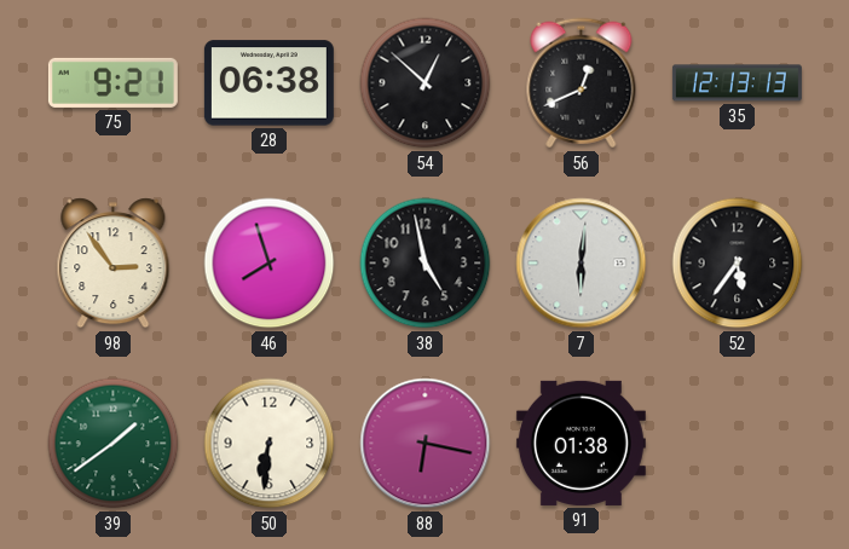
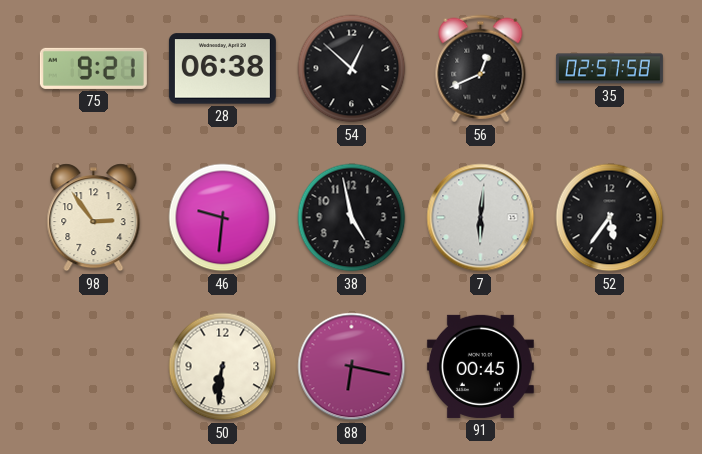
35: 12:13 -> 02:57
46: 7:57 -> 9:31
39: 1:39 -> none
91: 01:38 -> 00:45
